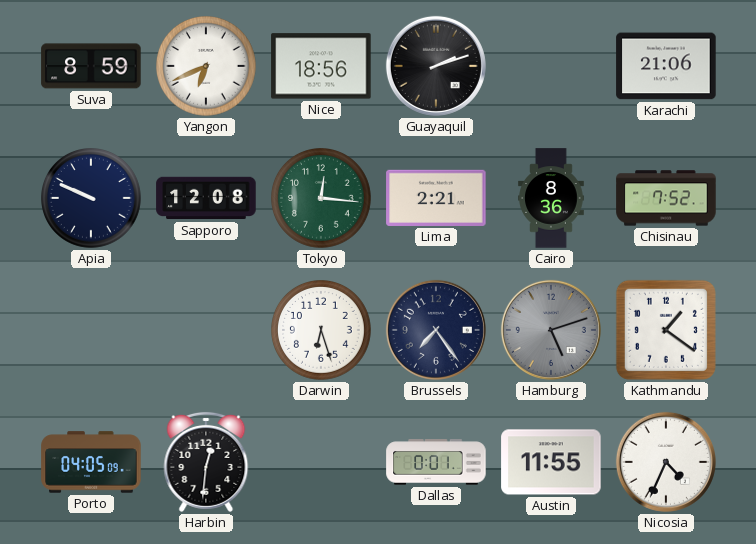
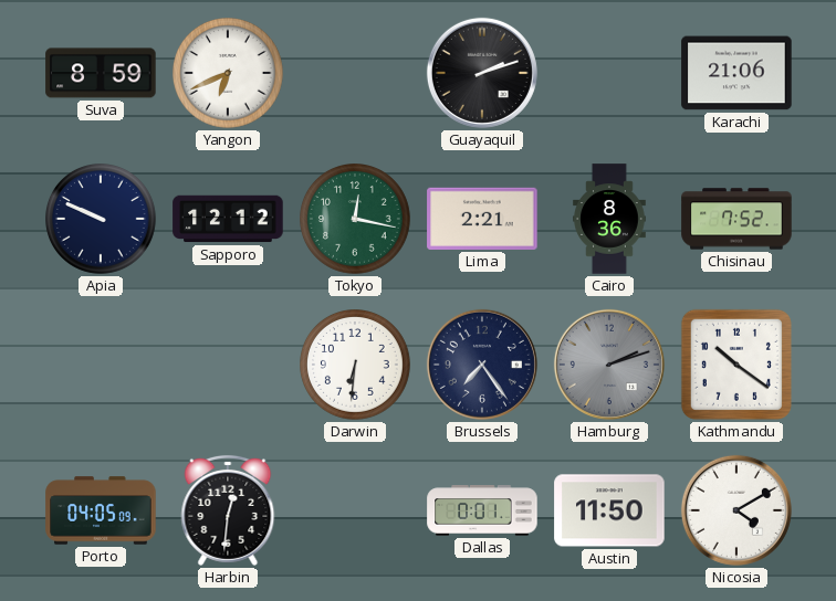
Nice: 18:56 -> none
Sapporo: 12:08 -> 12:12
Tokyo: 12:16 -> 12:17
Darwin: 6:27 -> 6:31
Hamburg: 5:12 -> 2:12
Kathmandu: 1:21 -> 10:21
Austin: 11:55 -> 11:50
Nicosia: 4:34 -> 4:10
